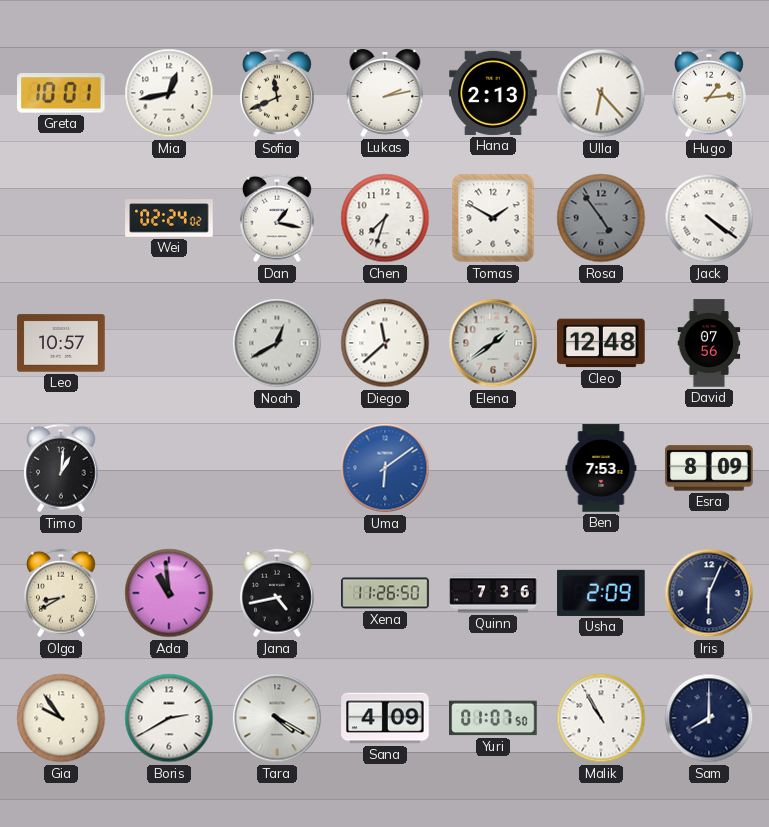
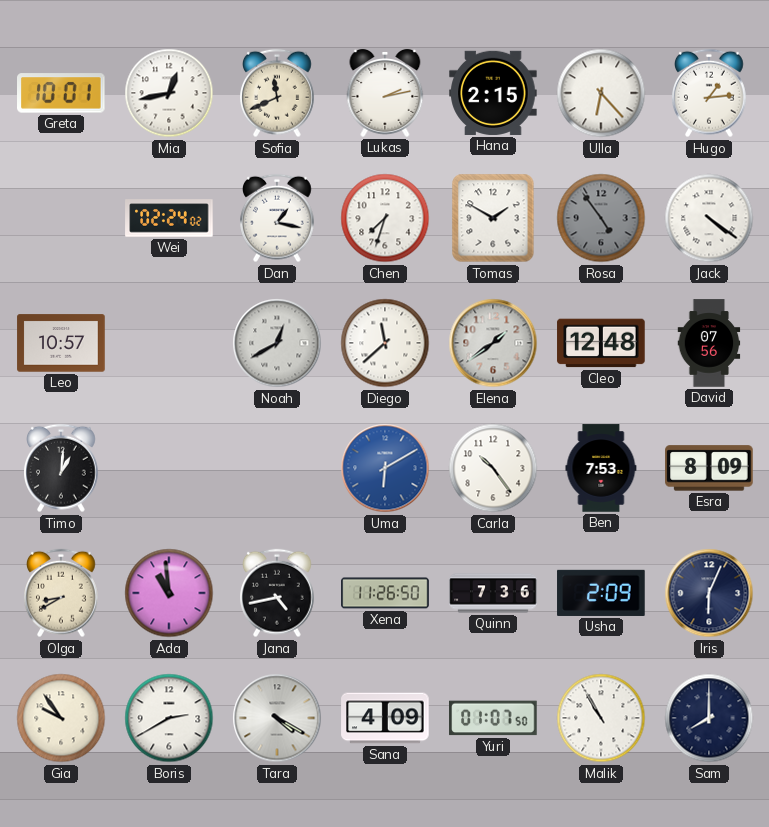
Hana: 2:13 -> 2:15
Uma: 6:09 -> 6:10
Carla: none -> 10:24
